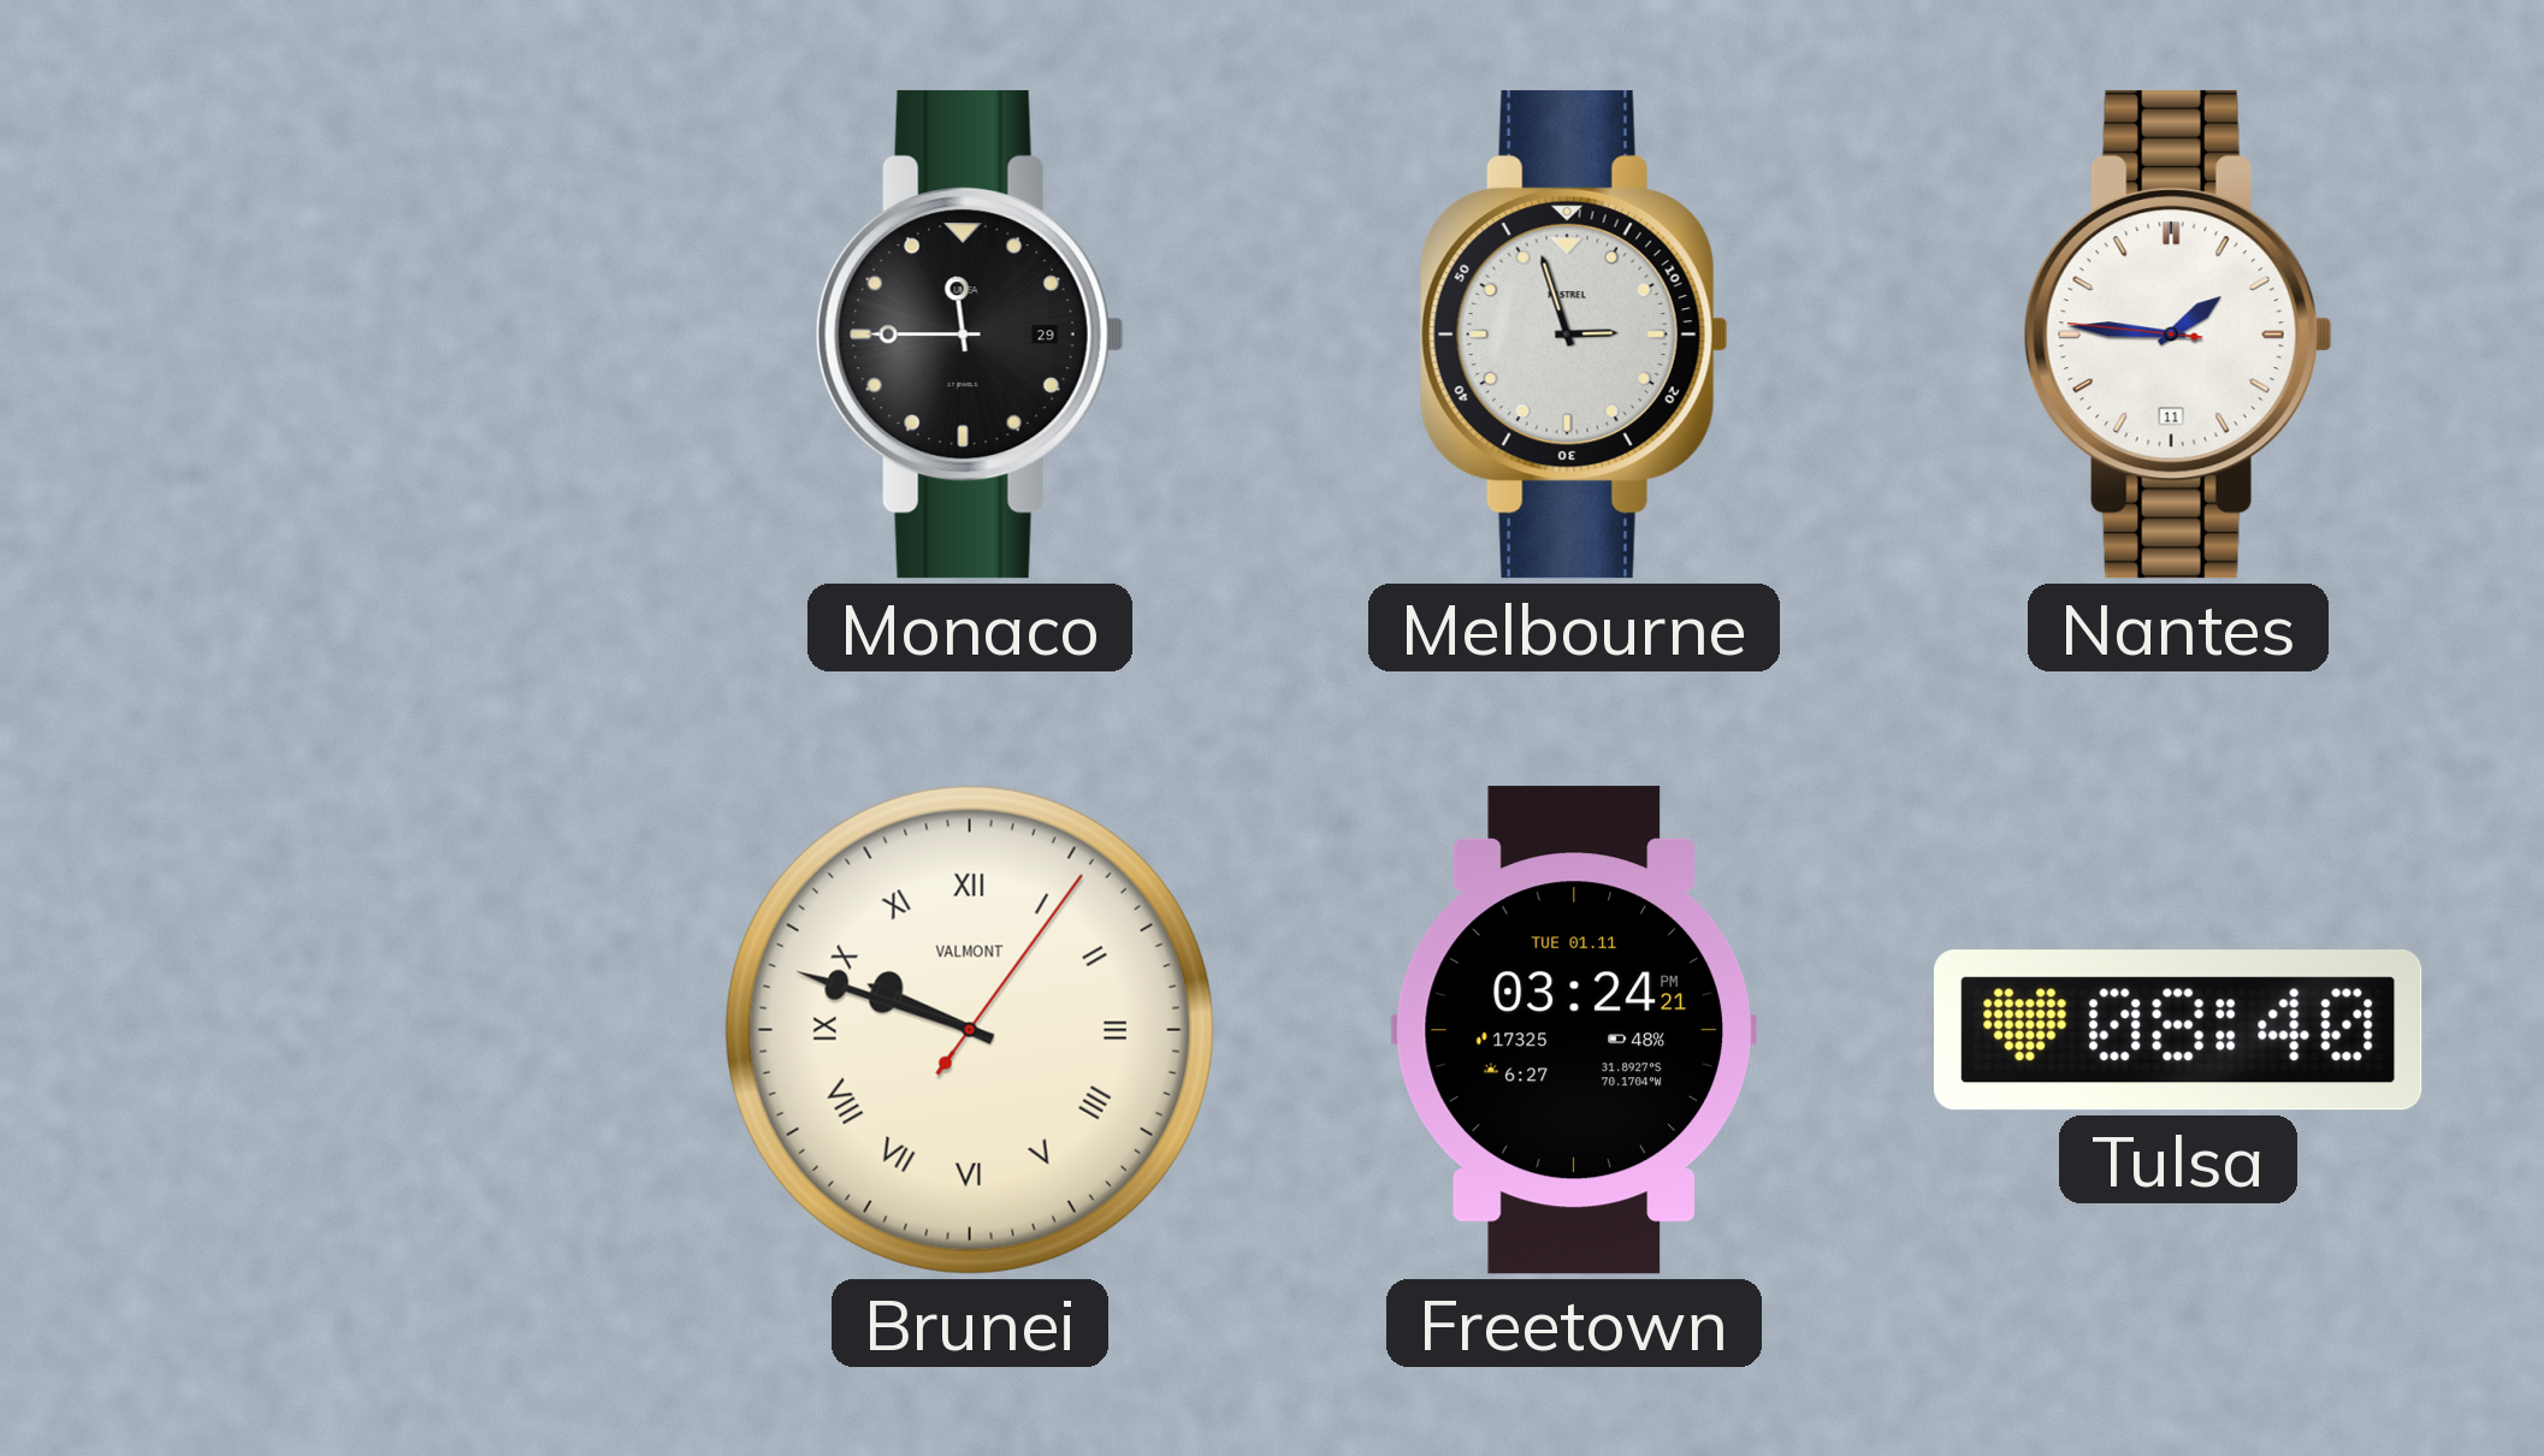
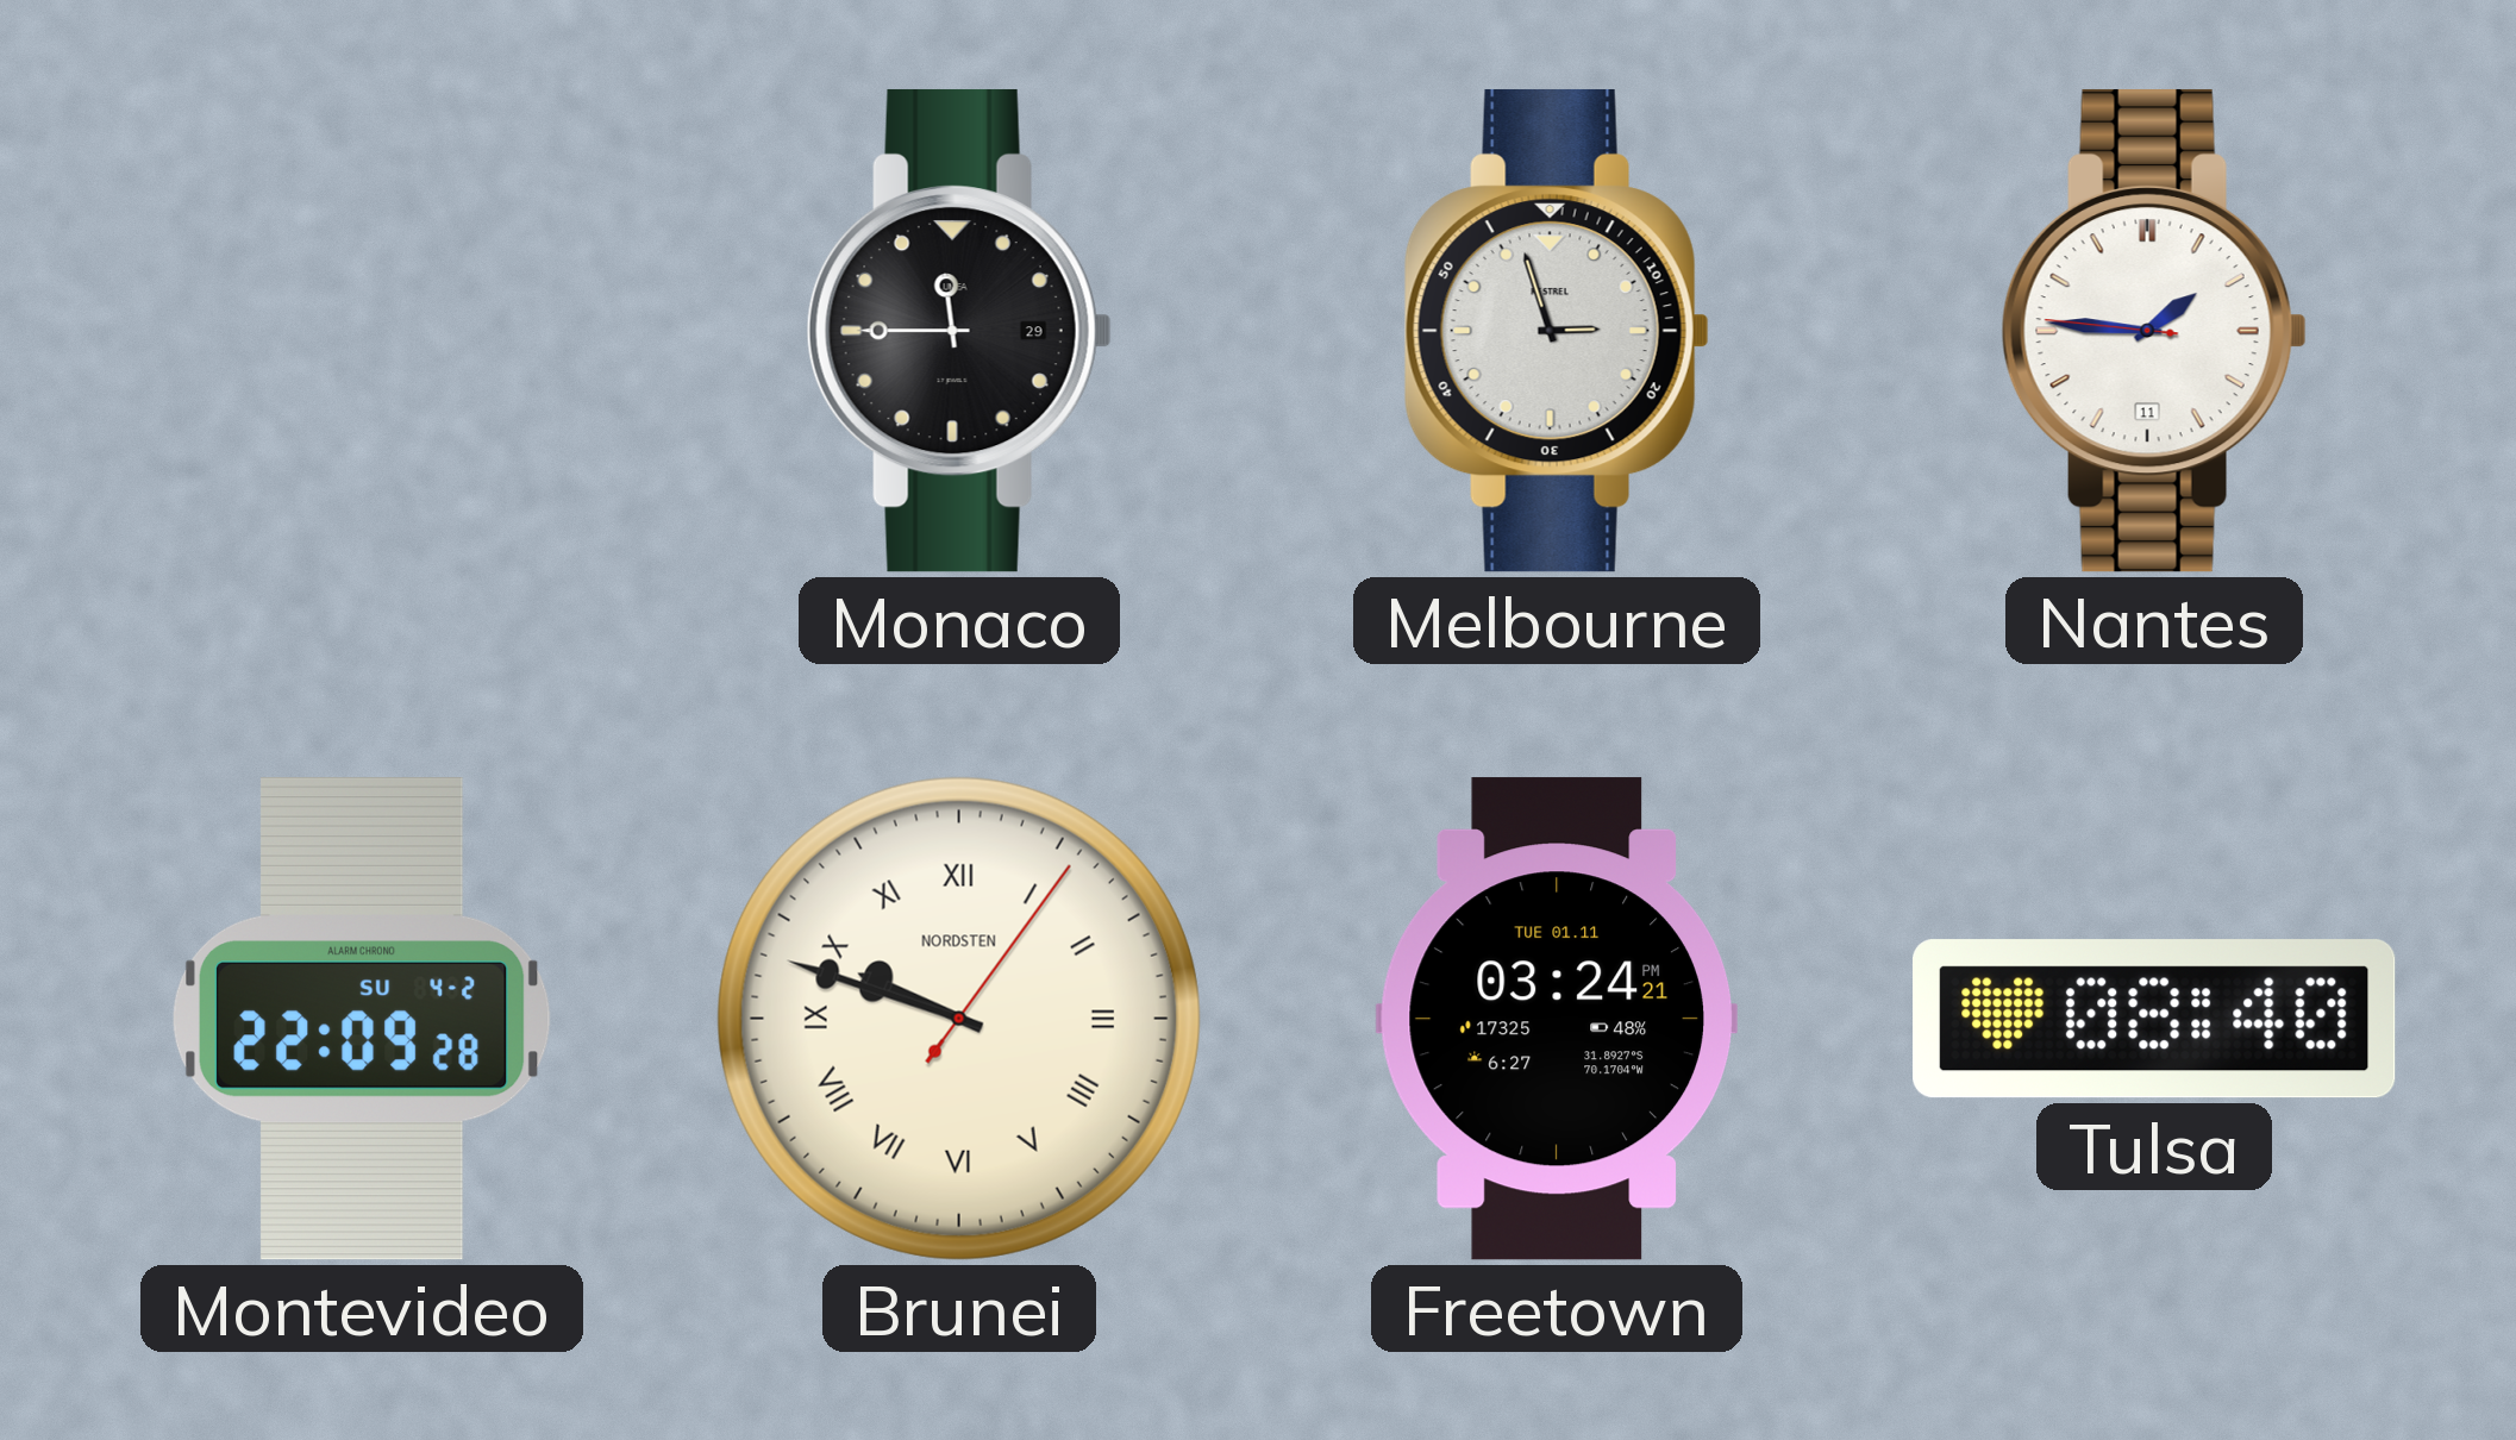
Montevideo: none -> 22:09
Brunei brand: VALMONT -> NORDSTEN
